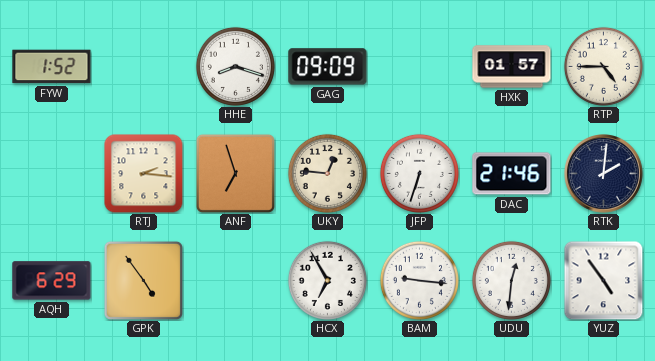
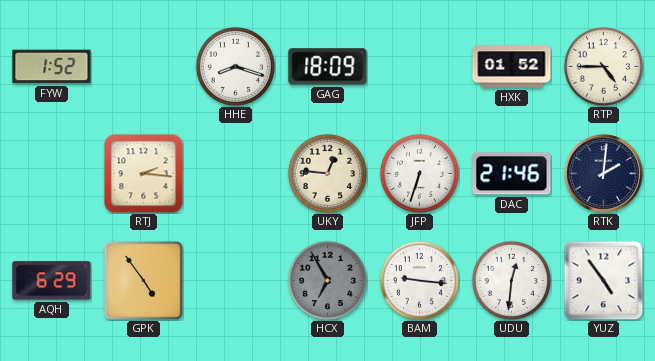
GAG: 09:09 -> 18:09
HXK: 01:57 -> 01:52
ANF: 6:57 -> none
HCX dial: white -> grey
